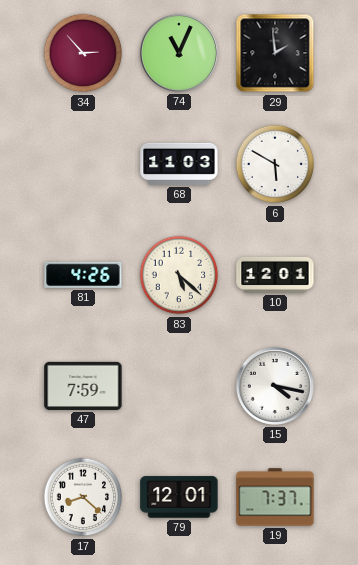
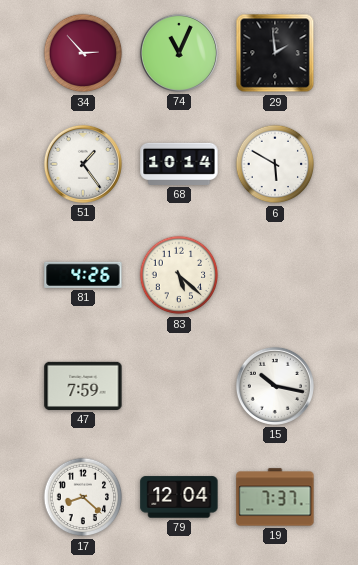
51: none -> 1:24
68: 11:03 -> 10:14
10: 12:01 -> none
15: 4:17 -> 10:17
79: 12:01 -> 12:04
